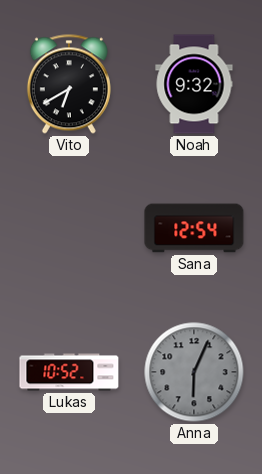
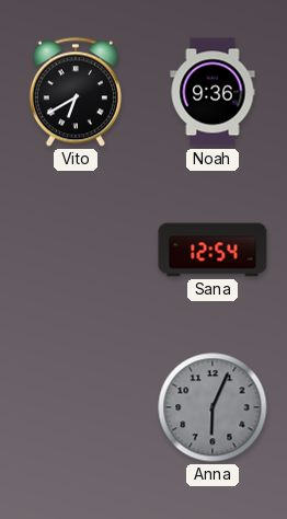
Noah: 9:32 -> 9:36
Lukas: 10:52 -> none
